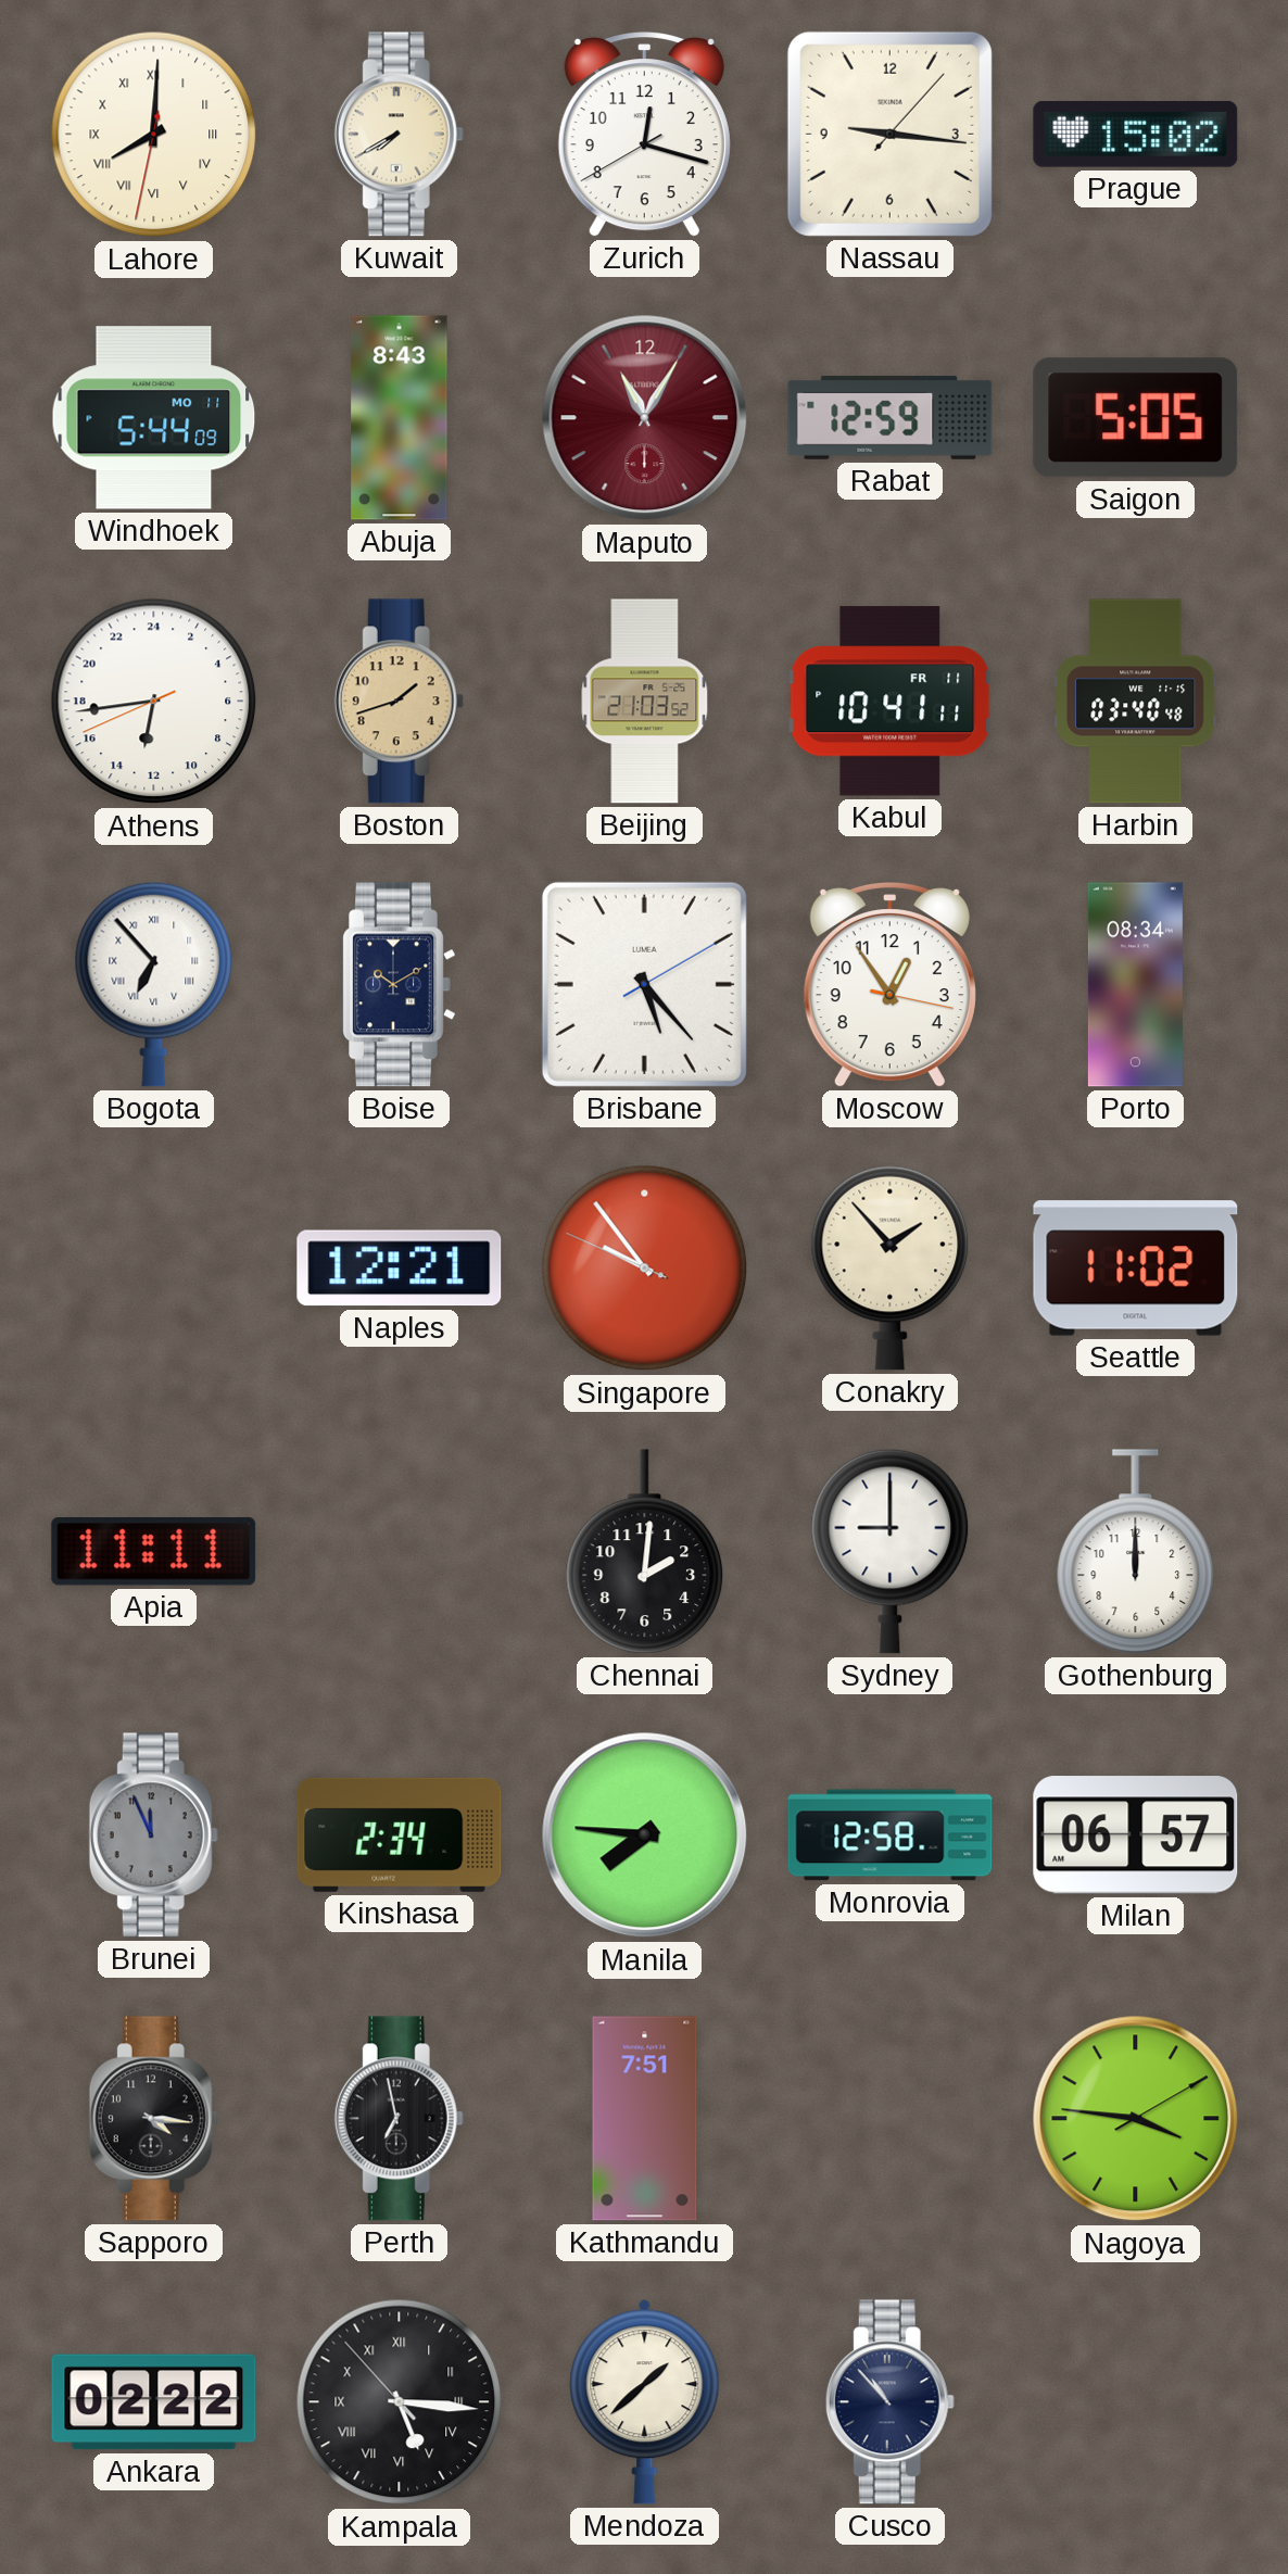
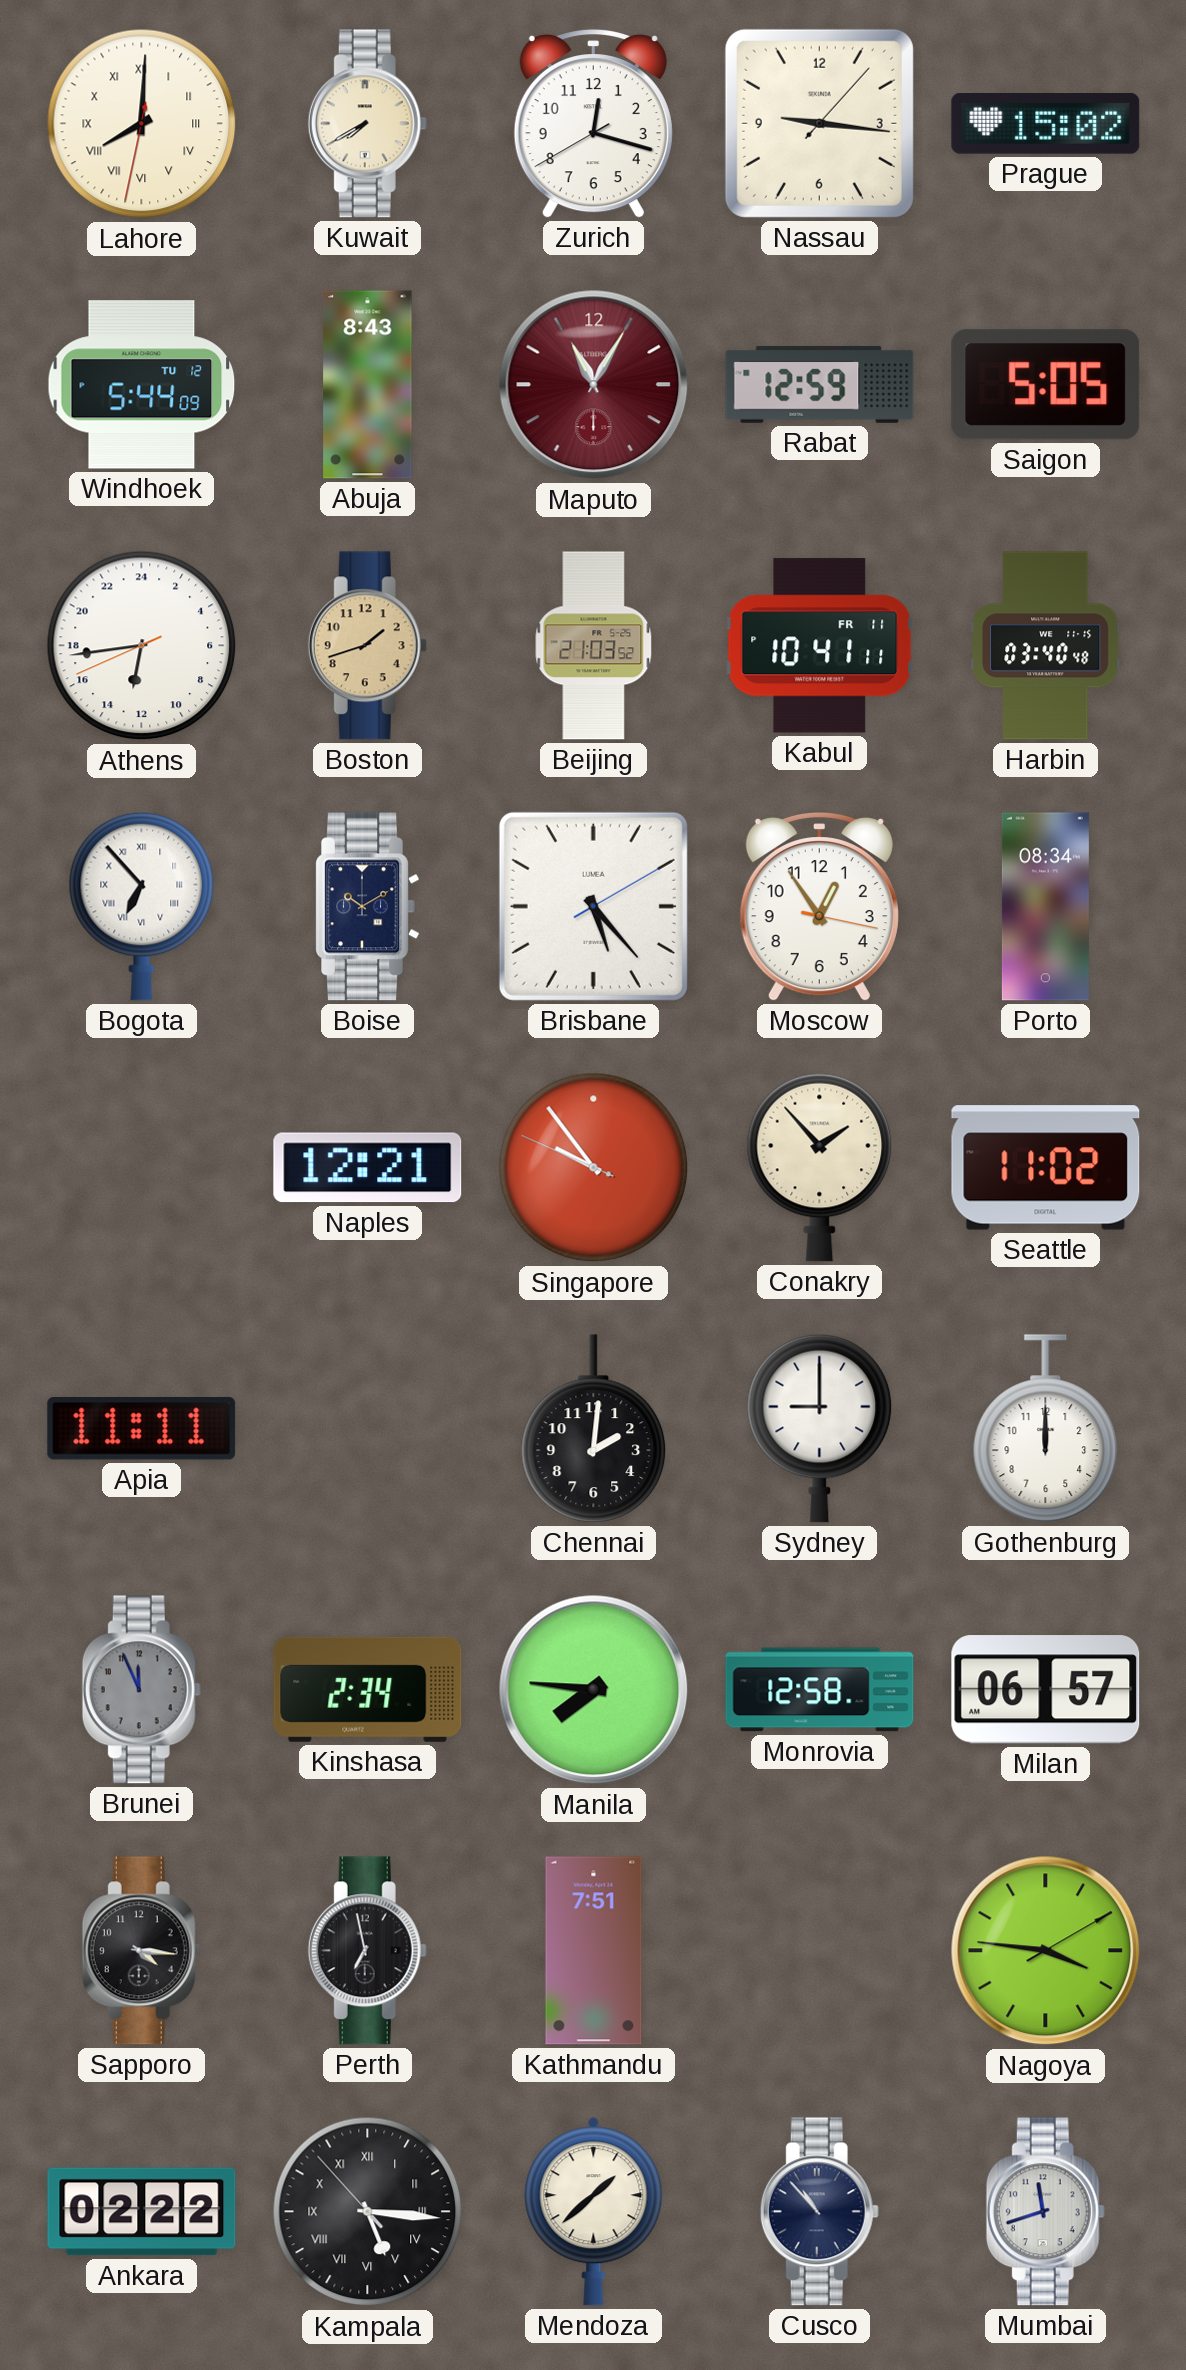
Windhoek date: MO 11 -> TU 12
Mumbai: none -> 11:42
